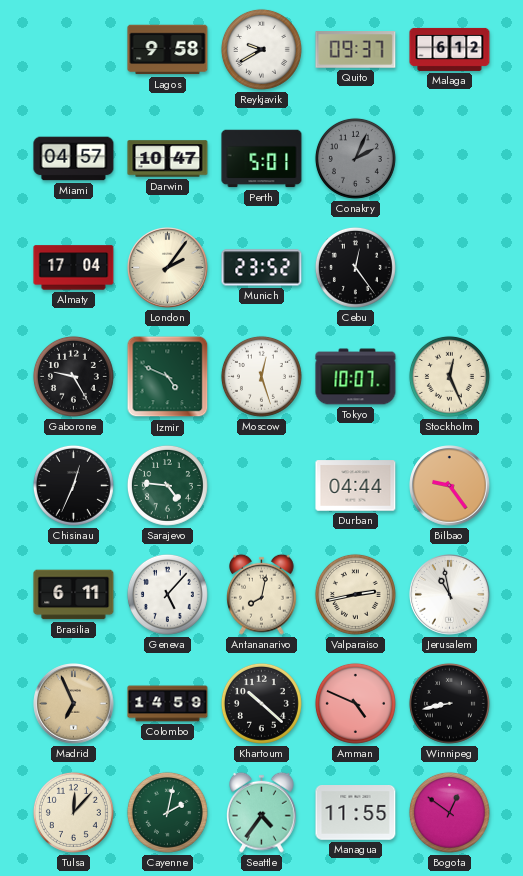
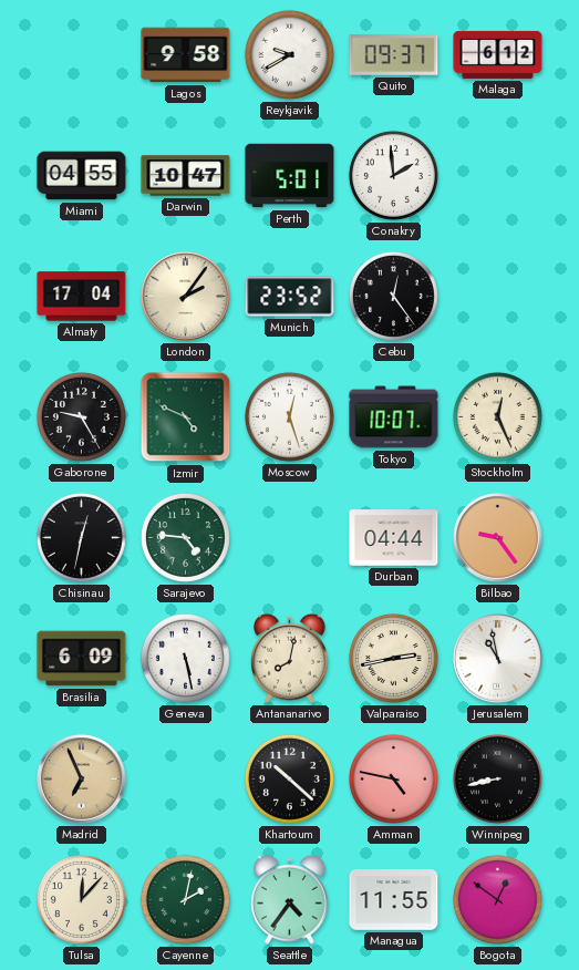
Miami: 04:57 -> 04:55
Conakry: 2:04 -> 1:59
Conakry dial: grey -> white
Chisinau: 12:34 -> 12:32
Brasilia: 6:11 -> 6:09
Geneva: 5:07 -> 5:28
Colombo: 14:59 -> none
Amman: 4:49 -> 4:47
